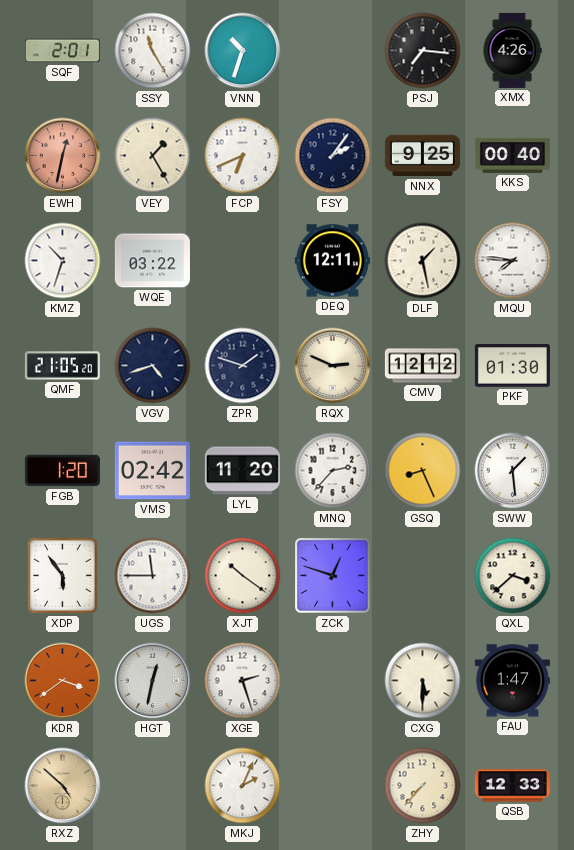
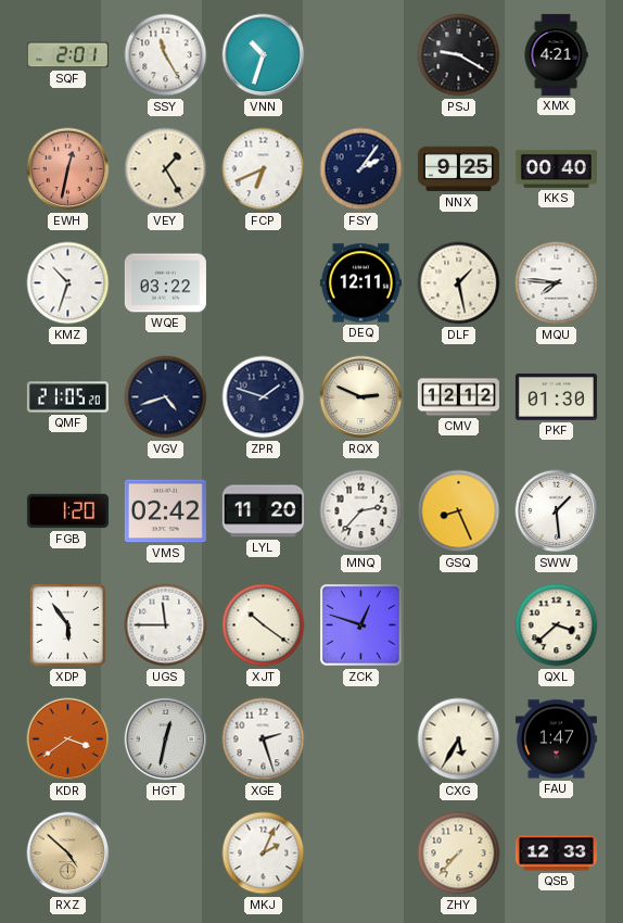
PSJ: 7:16 -> 9:20
XMX: 4:26 -> 4:21
CXG: 5:30 -> 5:35
